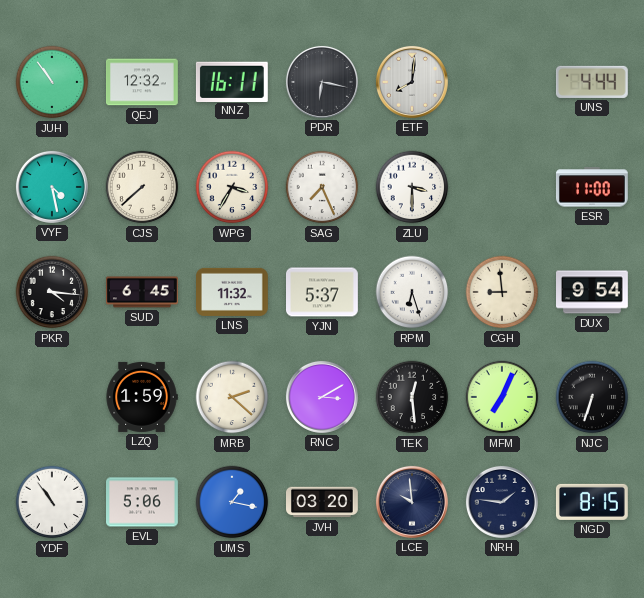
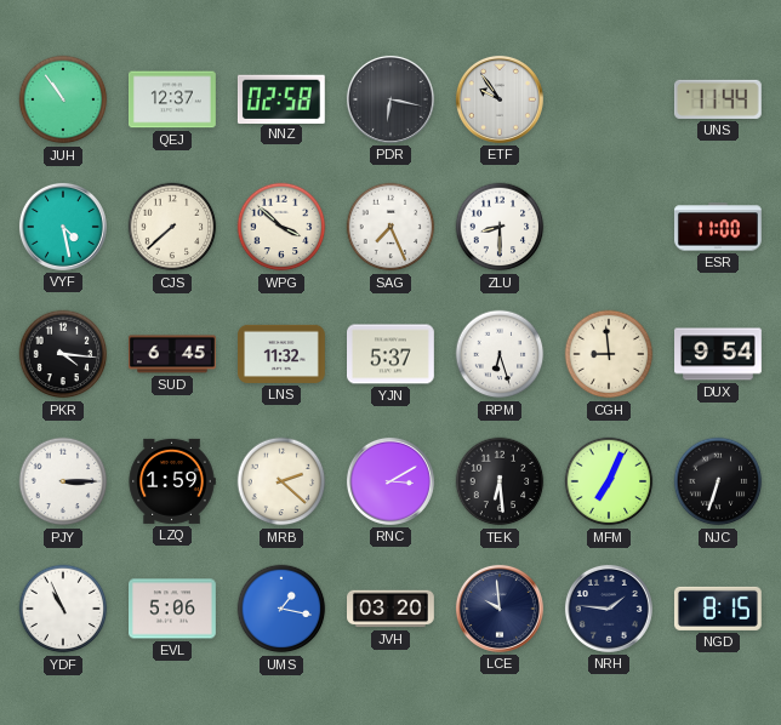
QEJ: 12:32 -> 12:37
NNZ: 16:11 -> 02:58
ETF: 8:01 -> 9:54
UNS: 4:44 -> 11:44
WPG: 3:35 -> 3:52
ZLU: 3:30 -> 8:30
PJY: none -> 3:15
TEK: 12:29 -> 6:29
YDF: 10:54 -> 10:56
